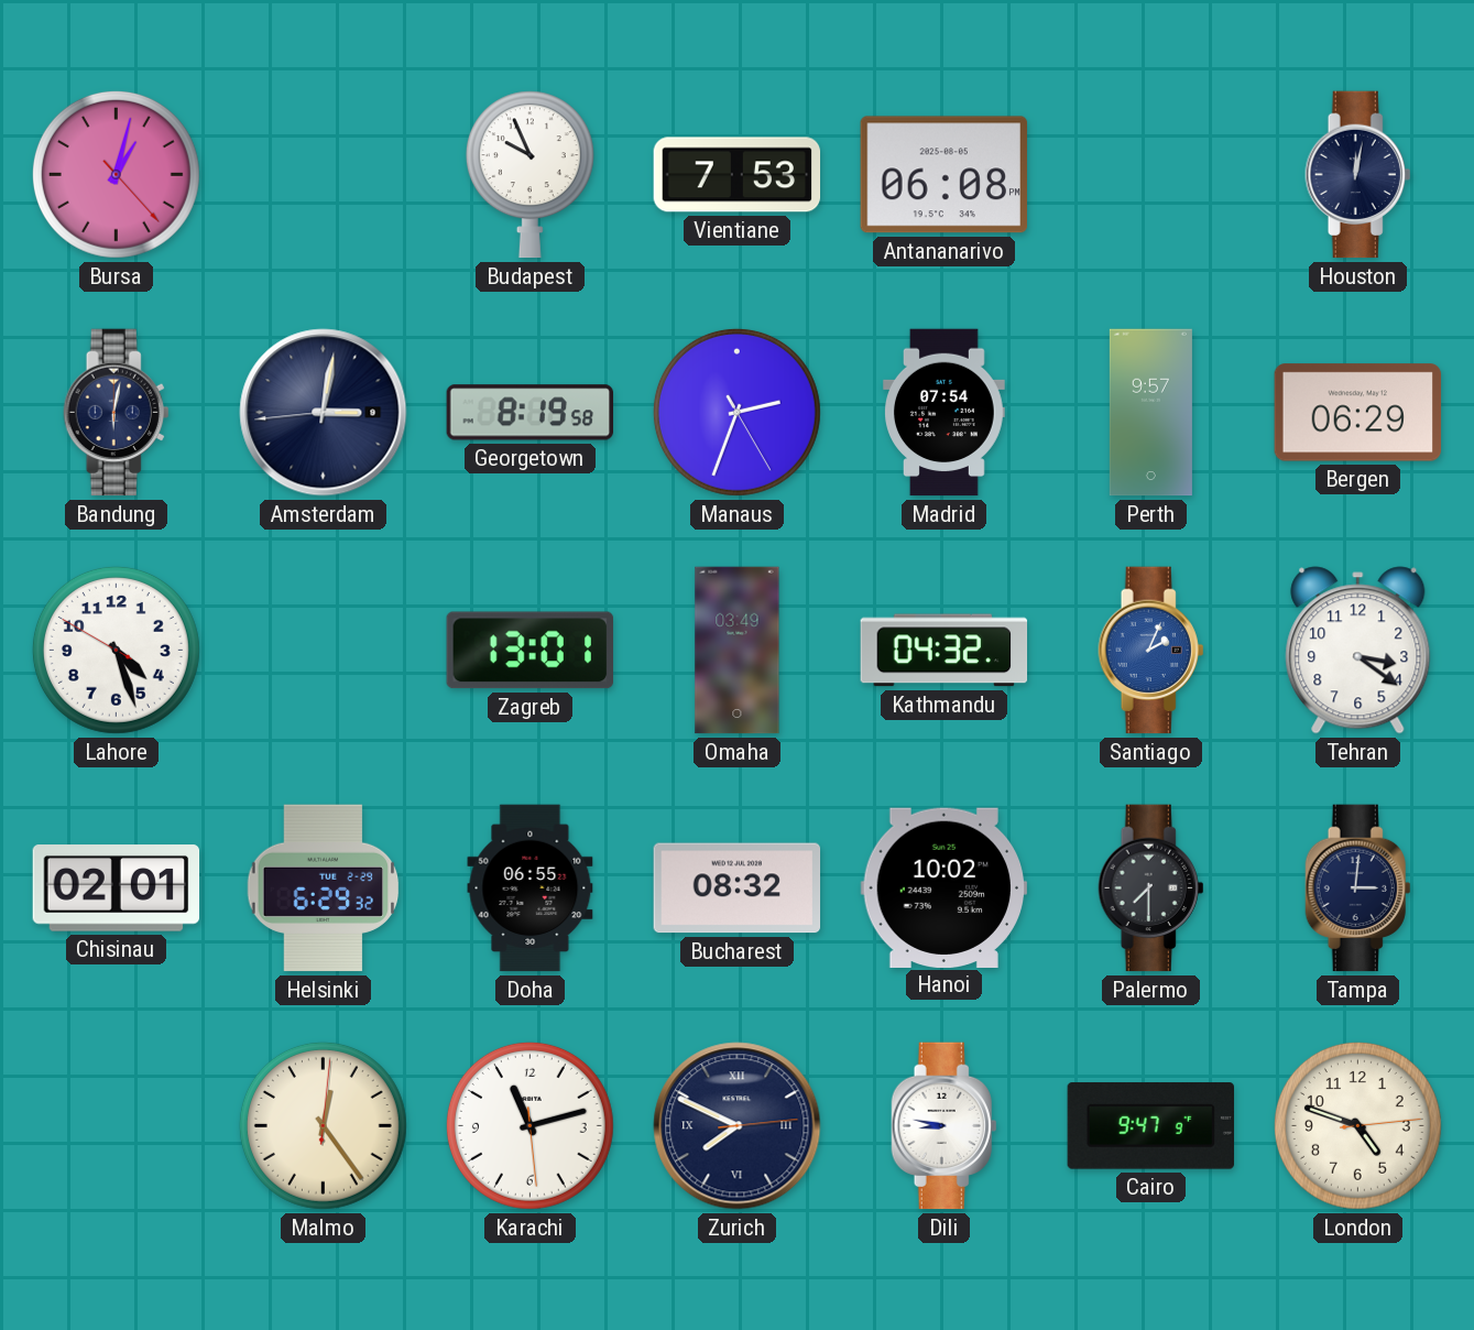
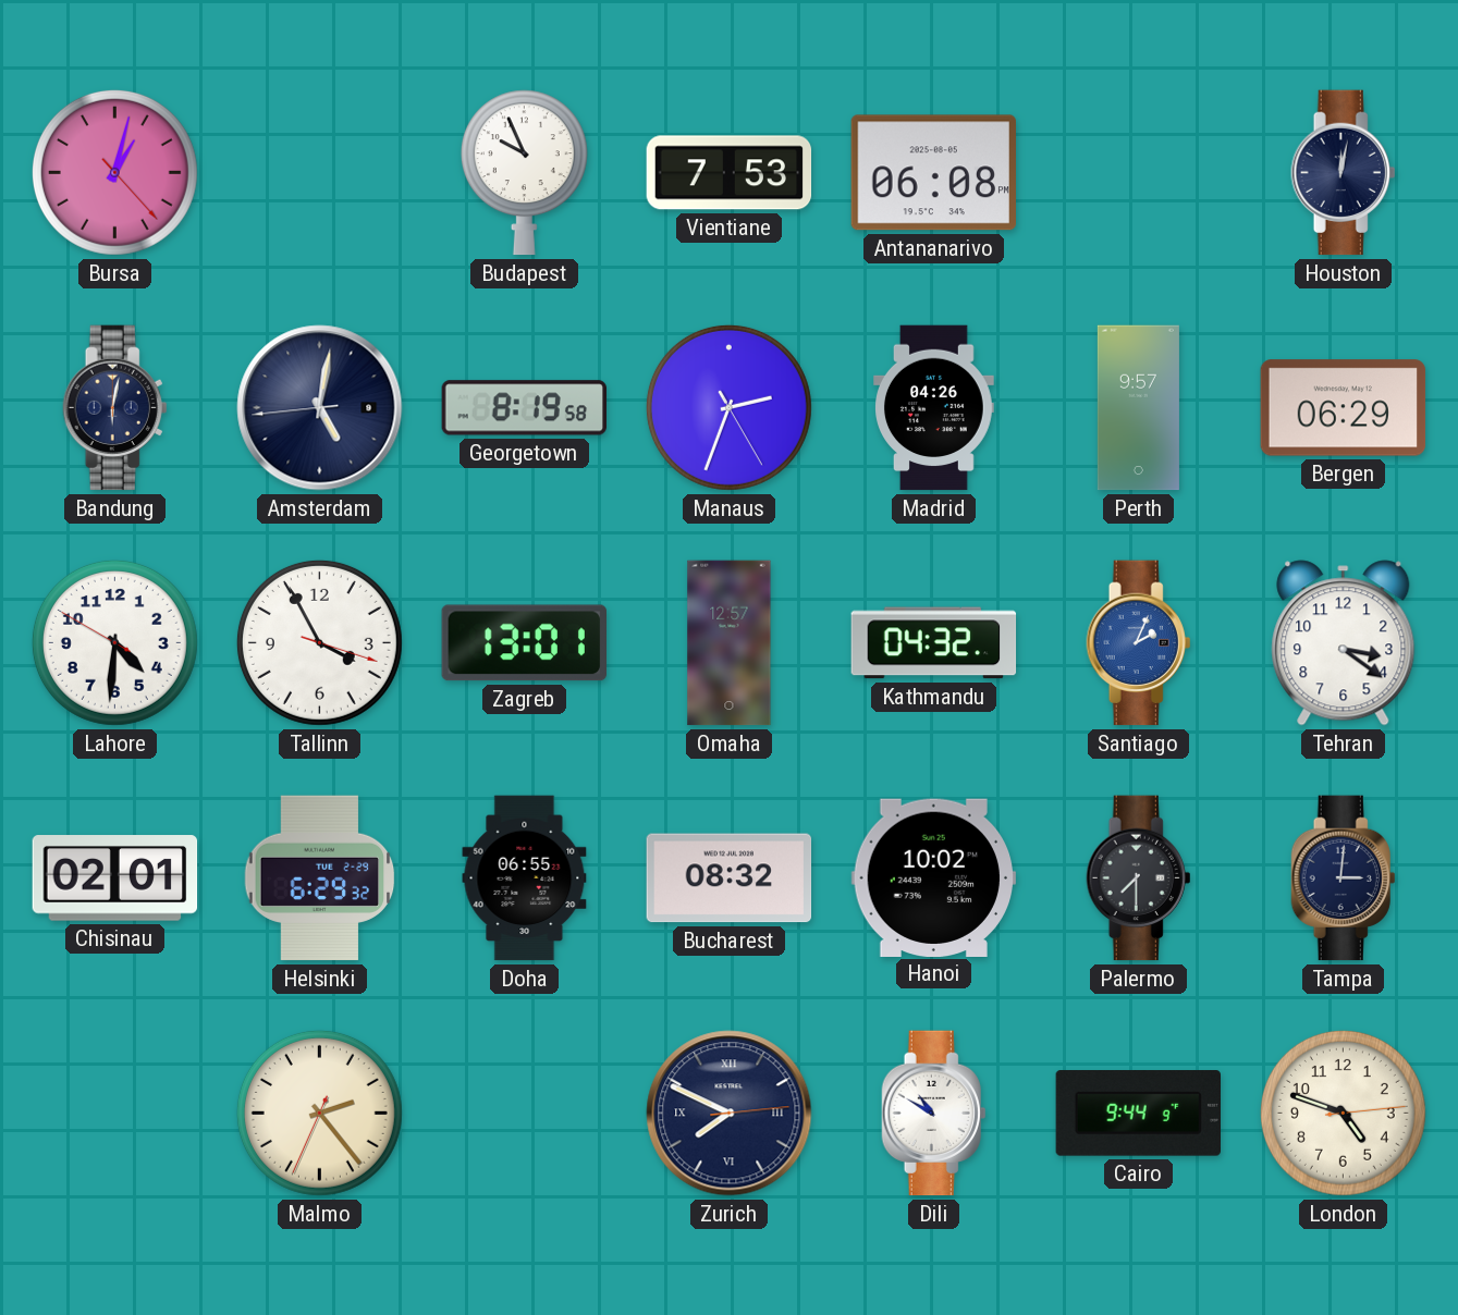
Amsterdam: 3:01 -> 5:01
Madrid: 07:54 -> 04:26
Lahore: 4:26 -> 4:30
Tallinn: none -> 3:55
Omaha: 03:49 -> 12:57
Malmo: 12:24 -> 2:23
Karachi: 11:12 -> none
Dili: 8:47 -> 10:50
Cairo: 9:47 -> 9:44
